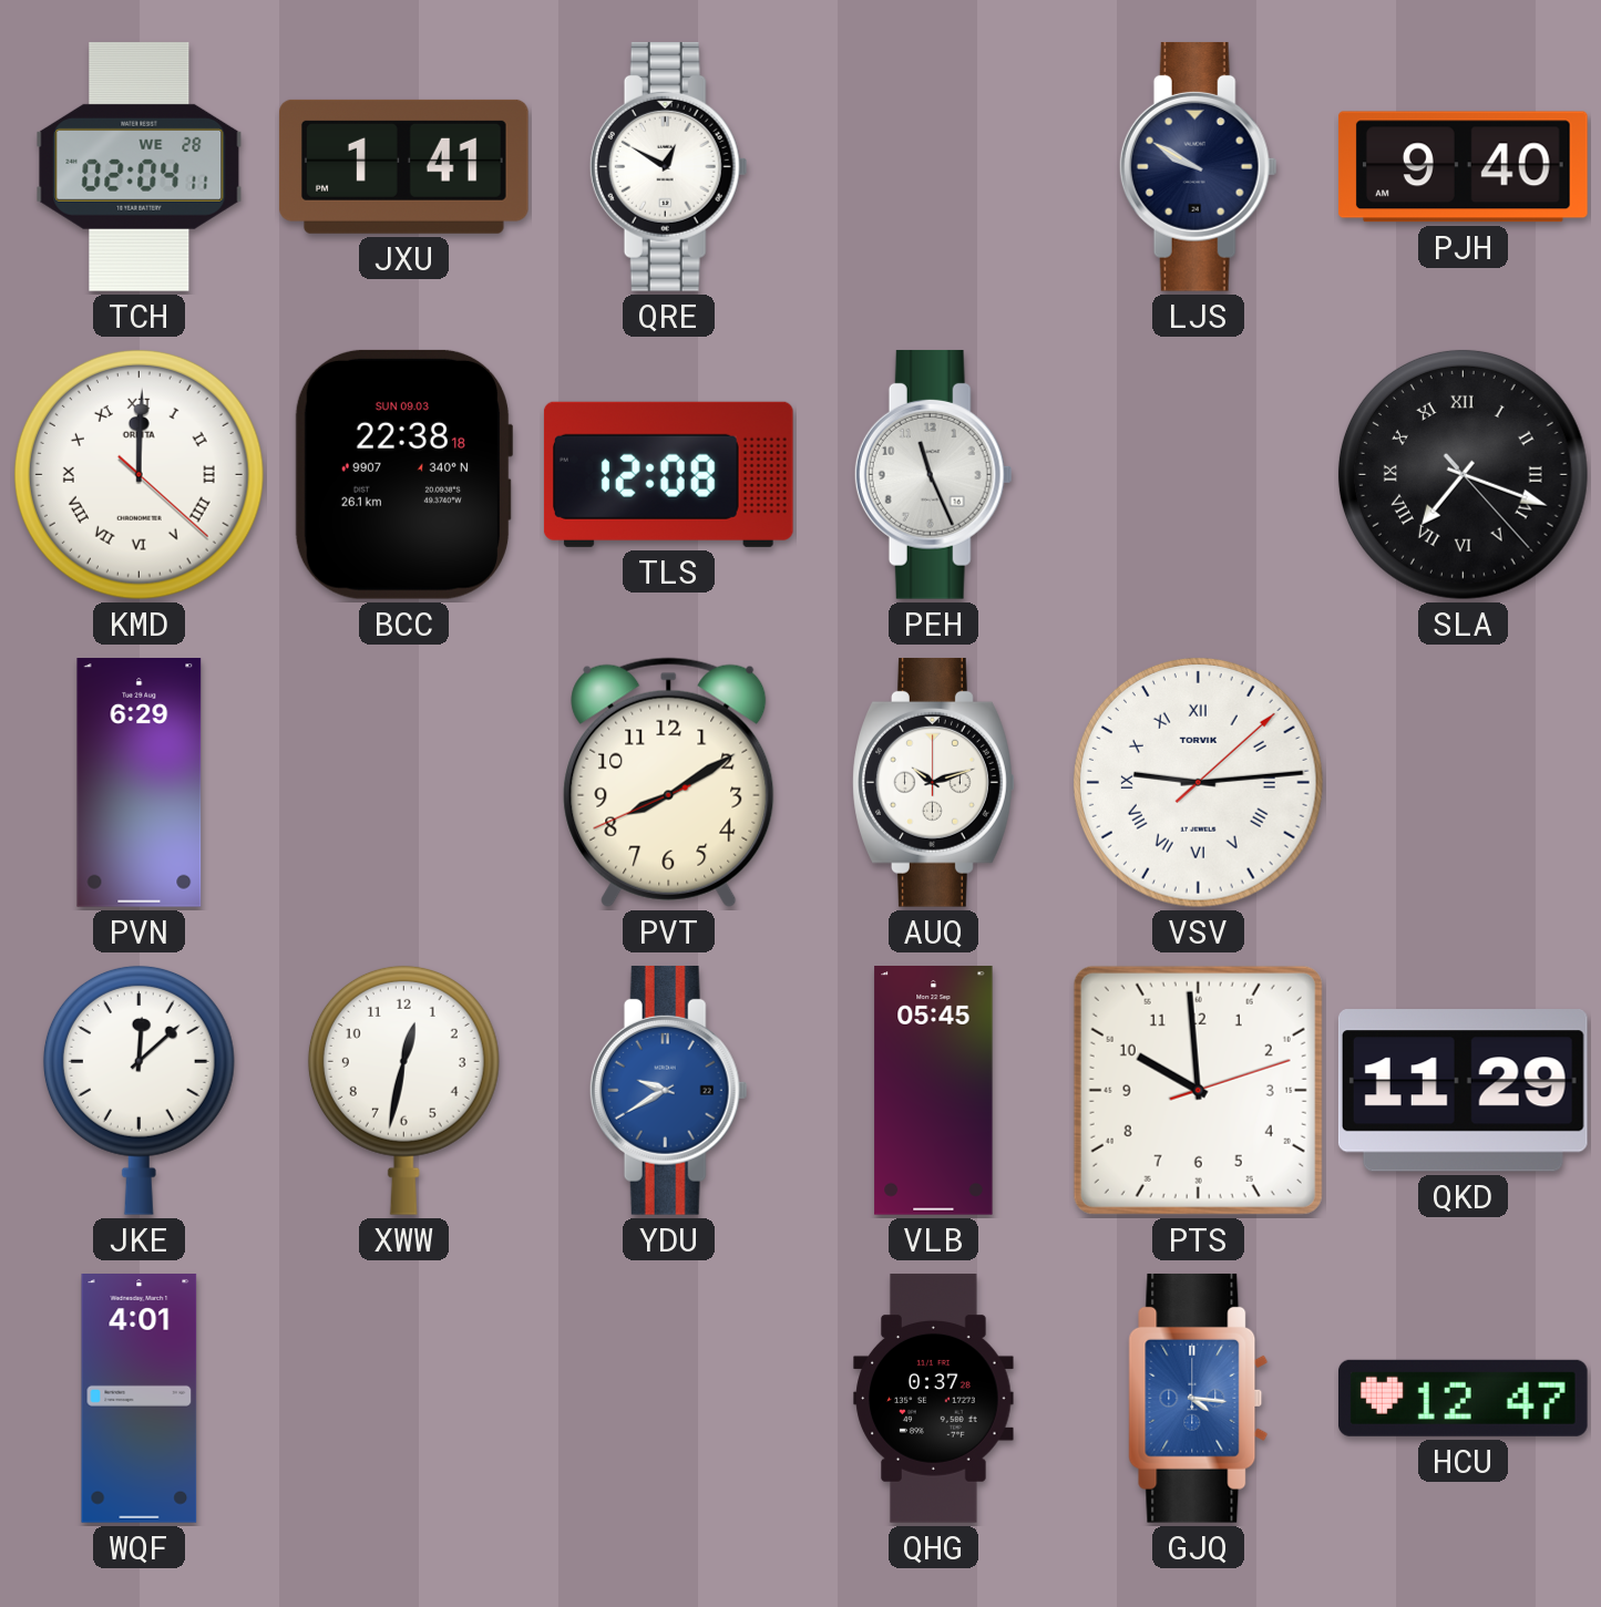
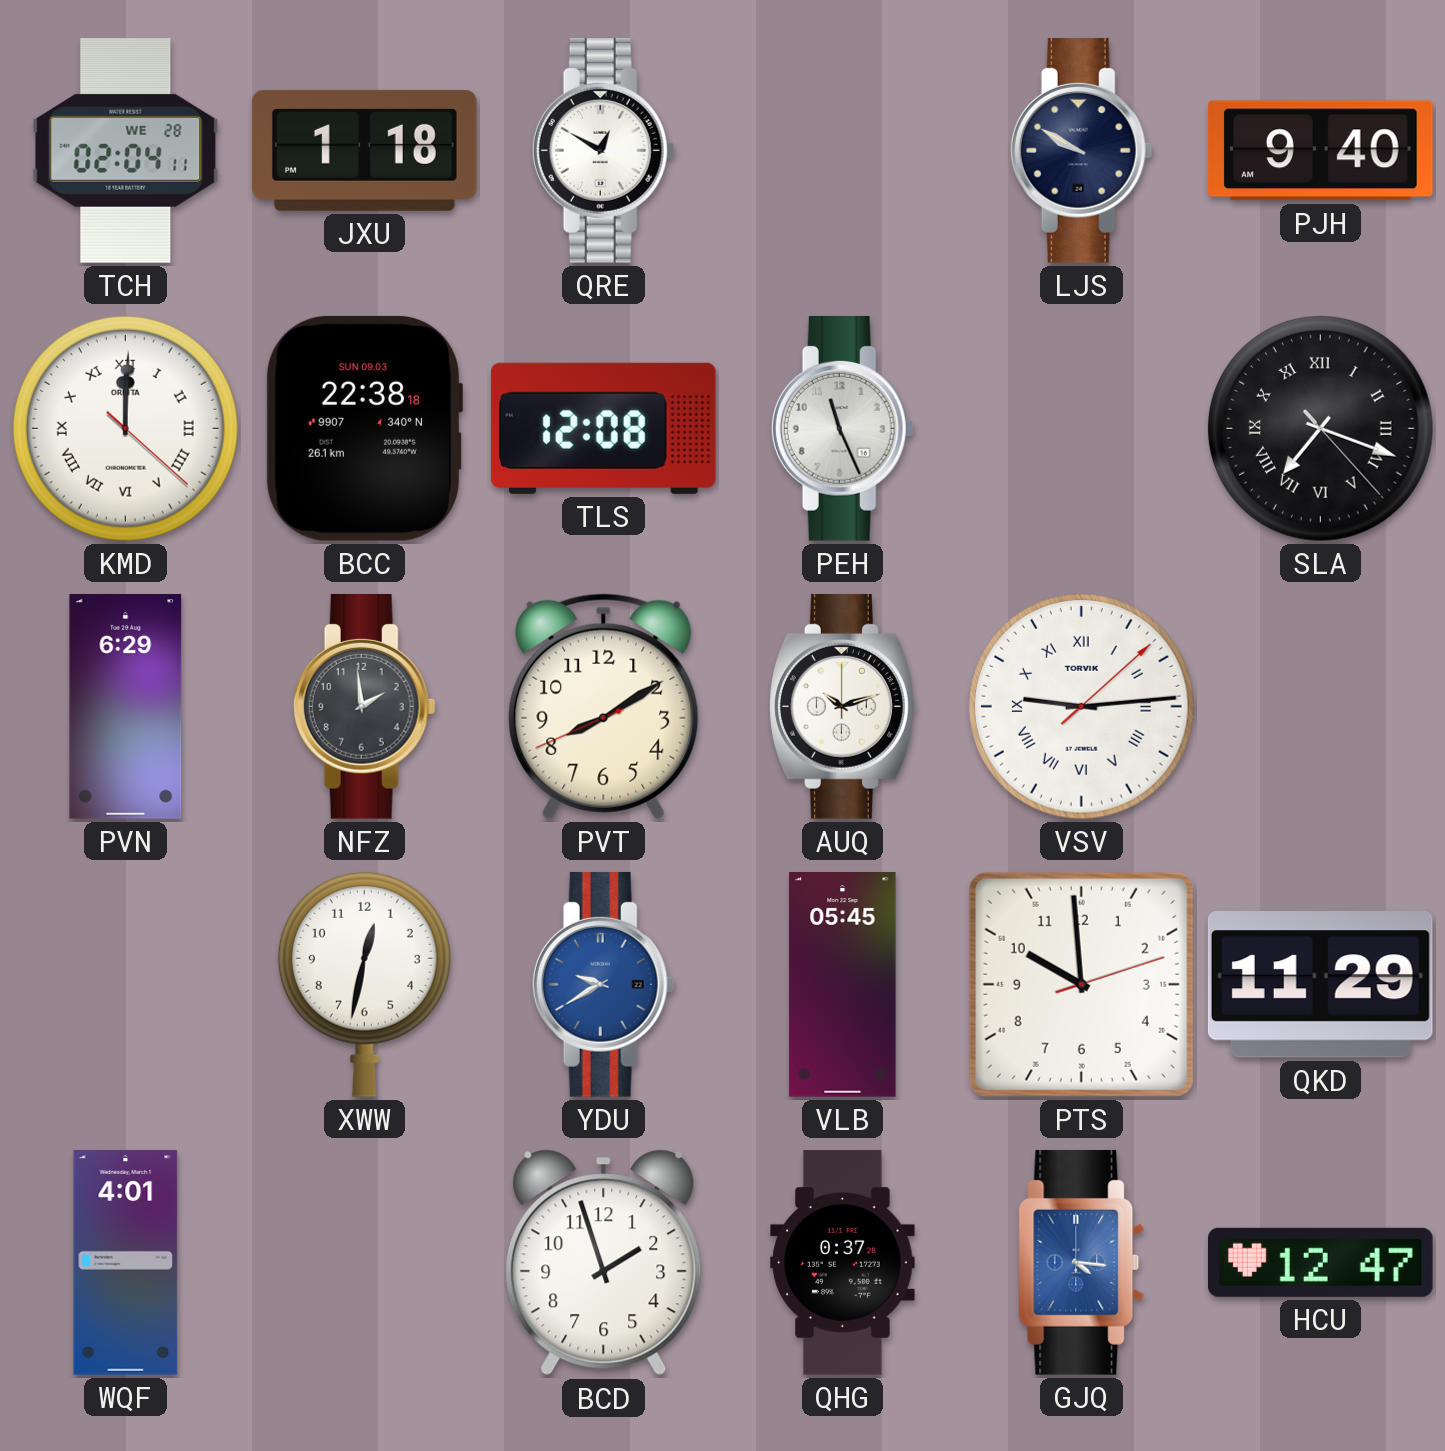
JXU: 1:41 -> 1:18
NFZ: none -> 1:59
JKE: 12:08 -> none
BCD: none -> 1:57
